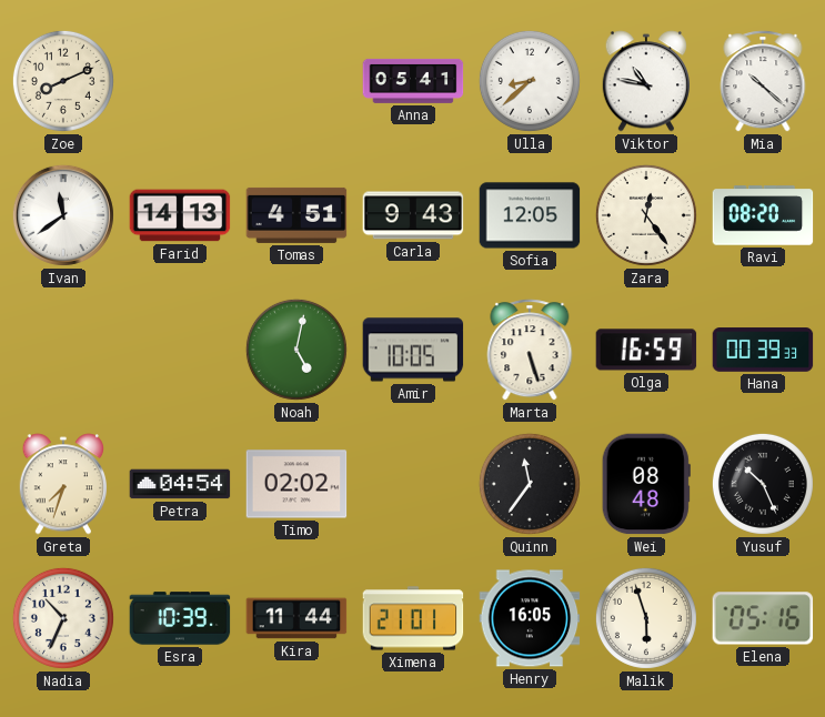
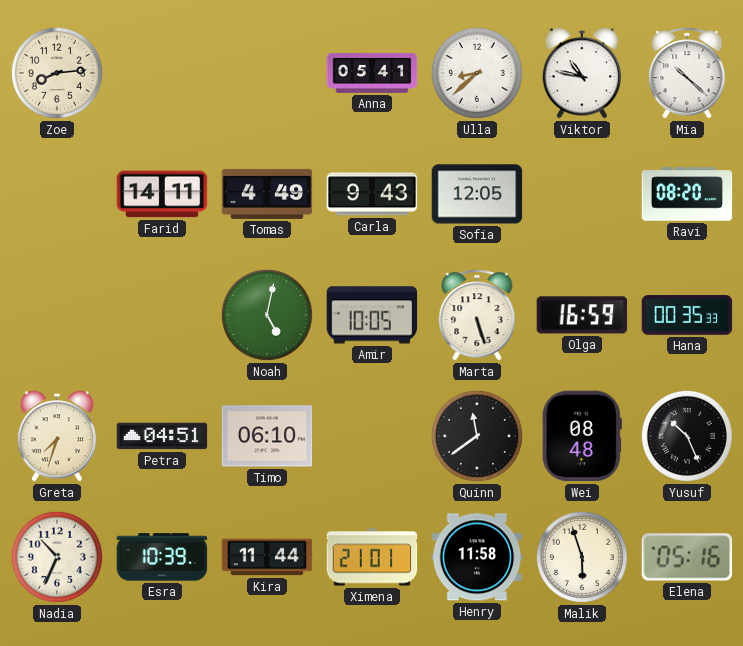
Zoe: 8:11 -> 8:14
Ivan: 11:39 -> none
Farid: 14:13 -> 14:11
Tomas: 4:51 -> 4:49
Zara: 12:24 -> none
Hana: 00:39 -> 00:35
Petra: 04:54 -> 04:51
Timo: 02:02 -> 06:10
Quinn: 11:36 -> 11:39
Henry: 16:05 -> 11:58
